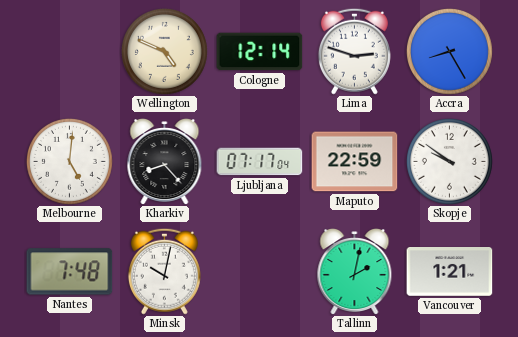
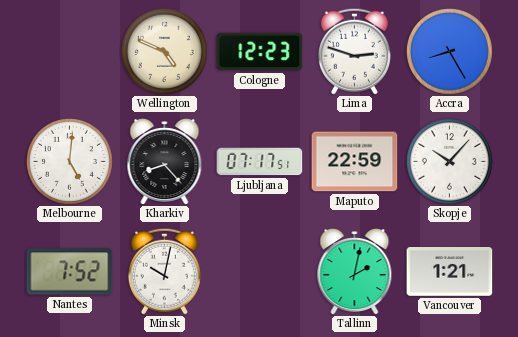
Cologne: 12:14 -> 12:23
Ljubljana: 07:17:04 -> 07:17:51
Skopje: 9:51 -> 10:07
Nantes: 7:48 -> 7:52
